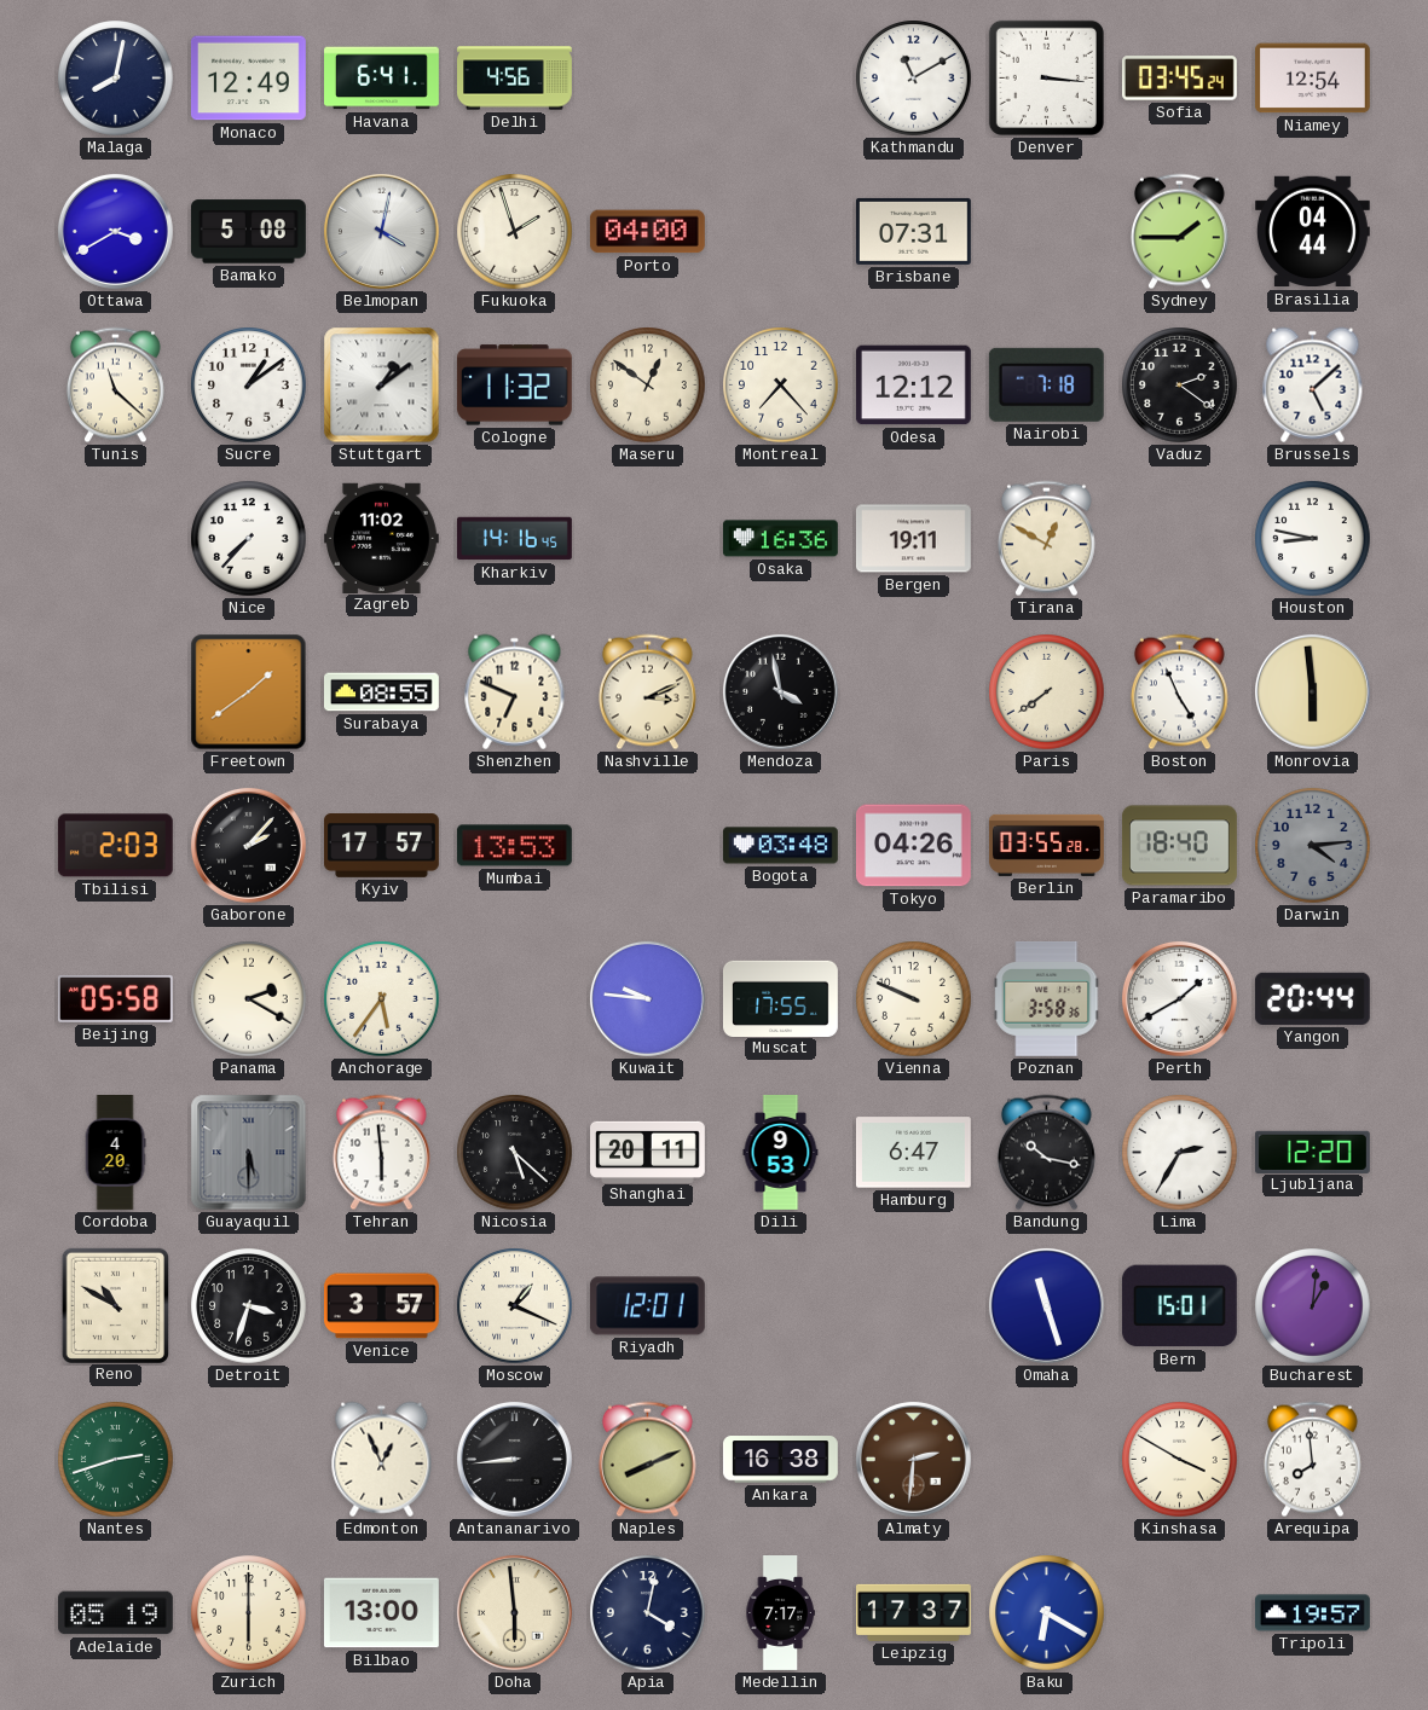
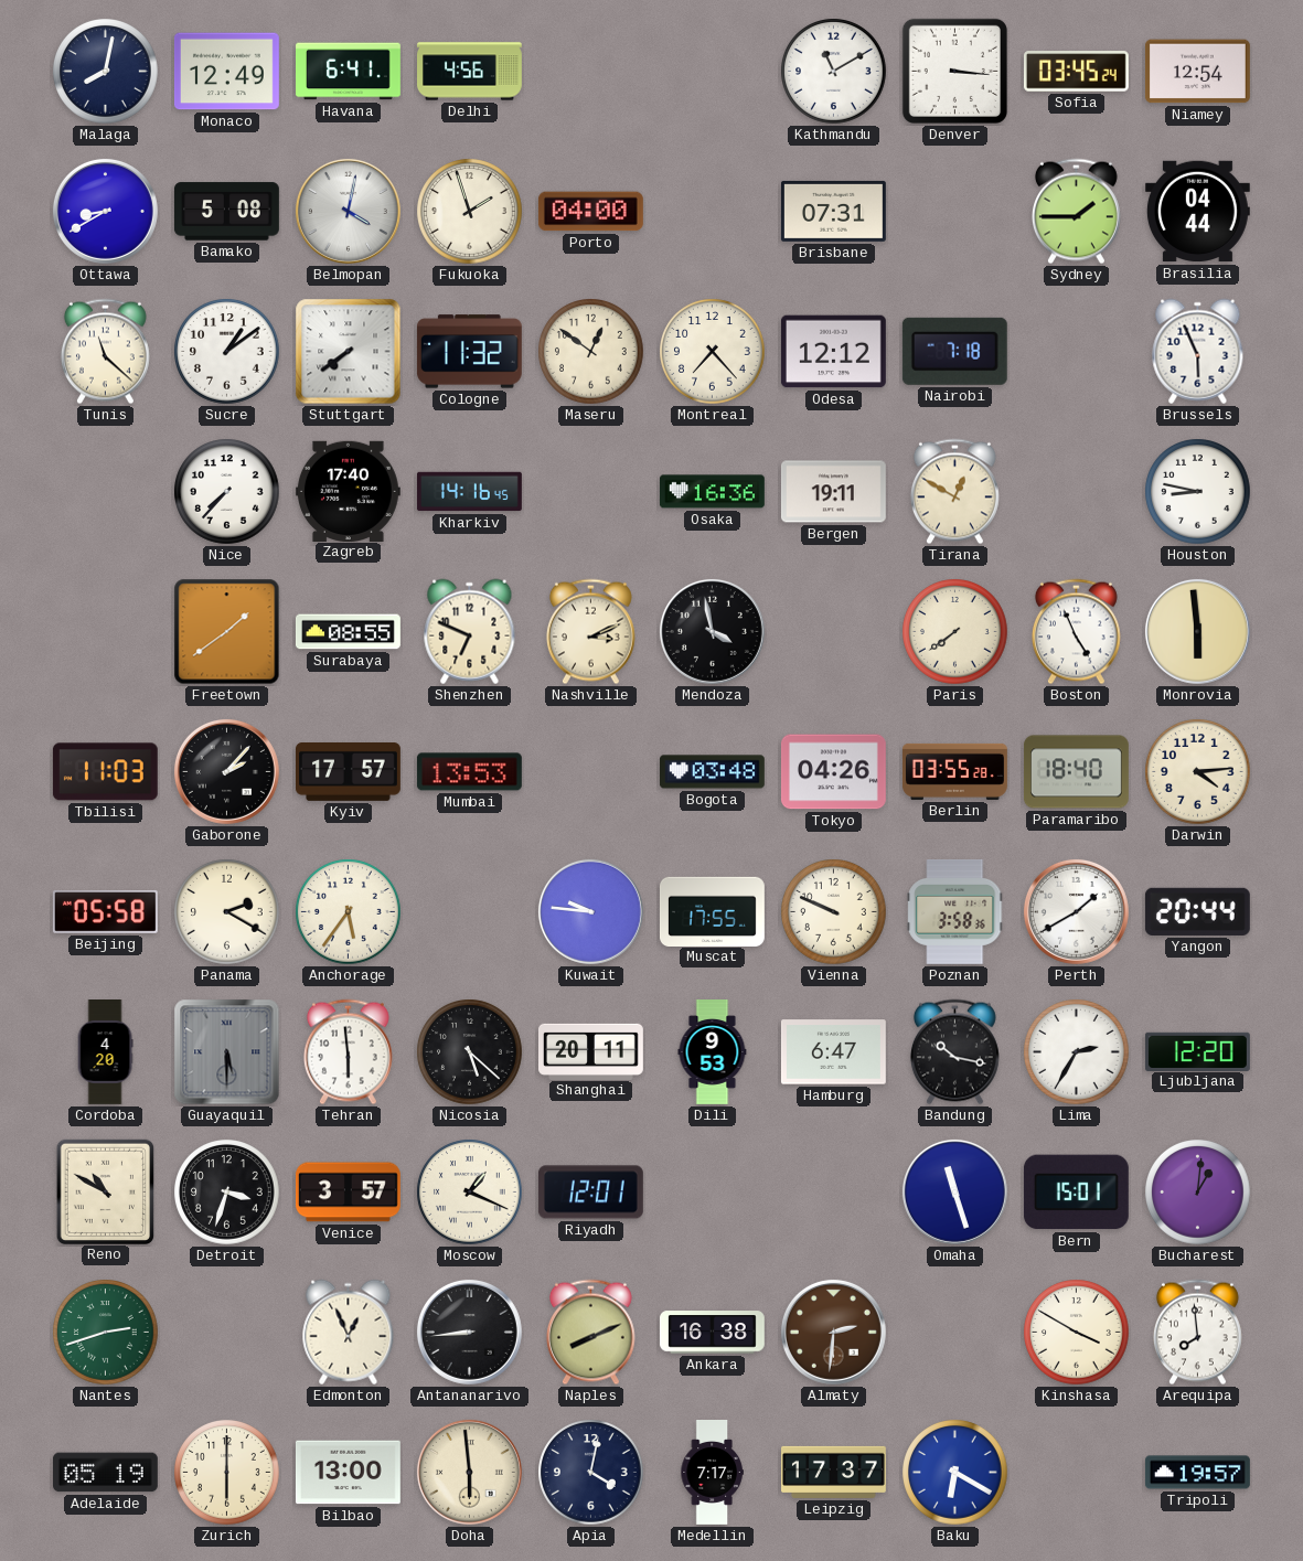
Ottawa: 3:40 -> 8:40
Stuttgart: 1:09 -> 7:39
Vaduz: 2:21 -> none
Brussels: 5:08 -> 5:56
Zagreb: 11:02 -> 17:40
Tbilisi: 2:03 -> 11:03
Darwin dial: grey -> cream
